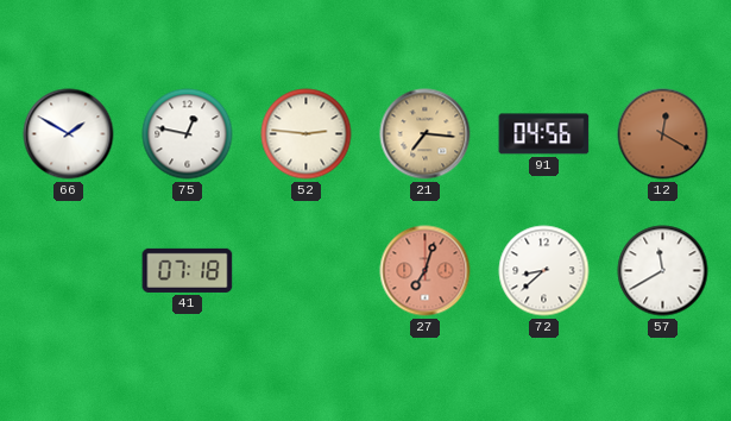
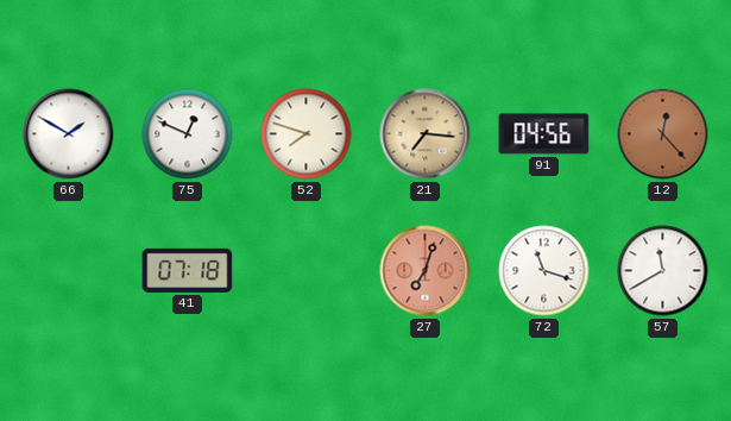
75: 12:47 -> 12:49
52: 2:46 -> 7:48
12: 12:20 -> 12:23
72: 8:38 -> 11:18
